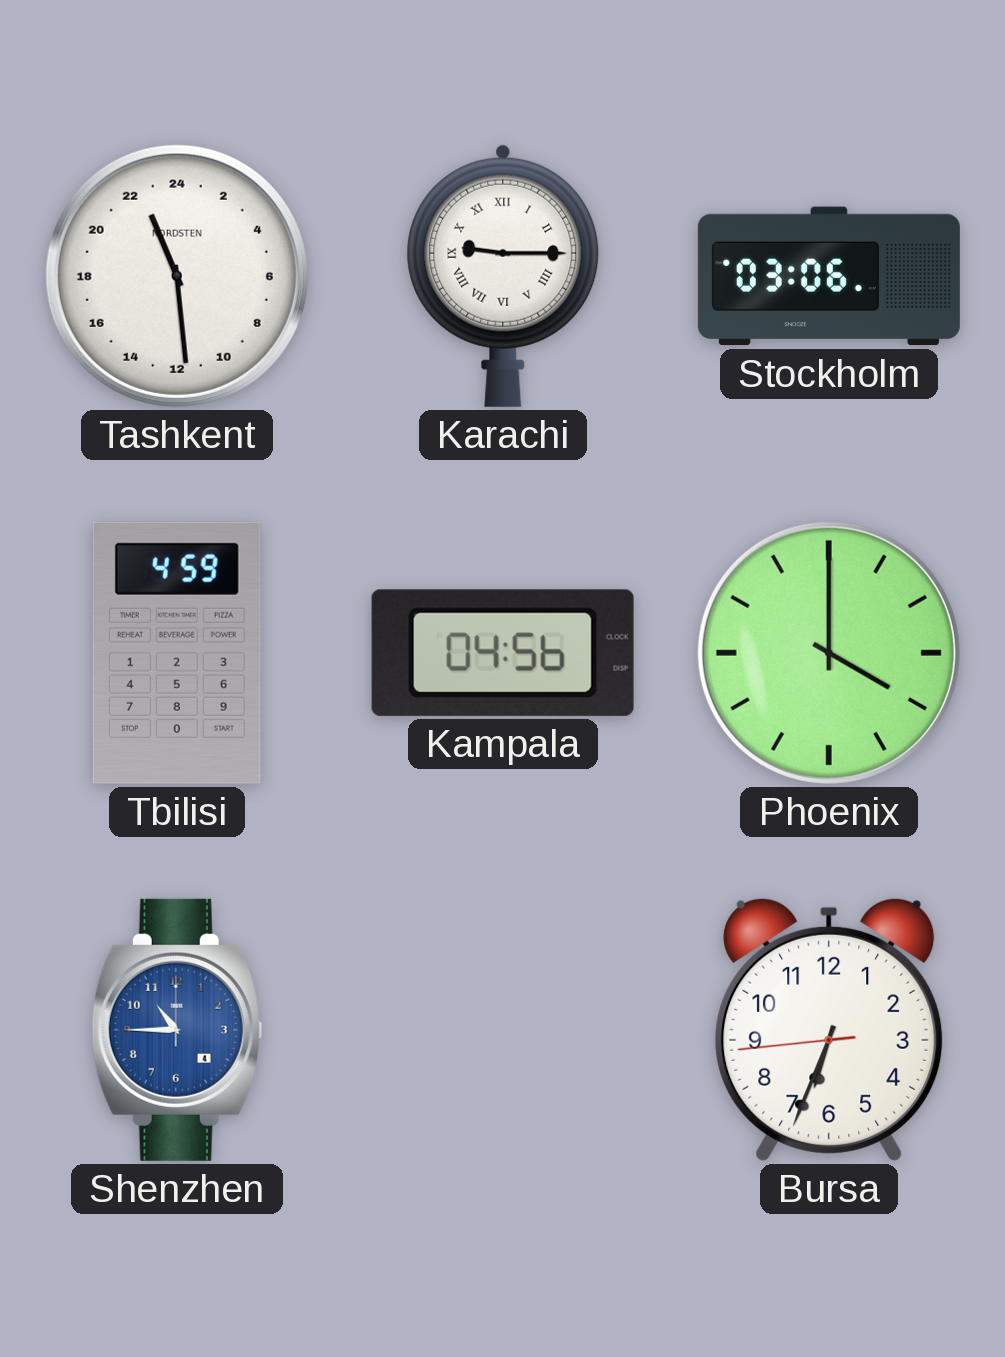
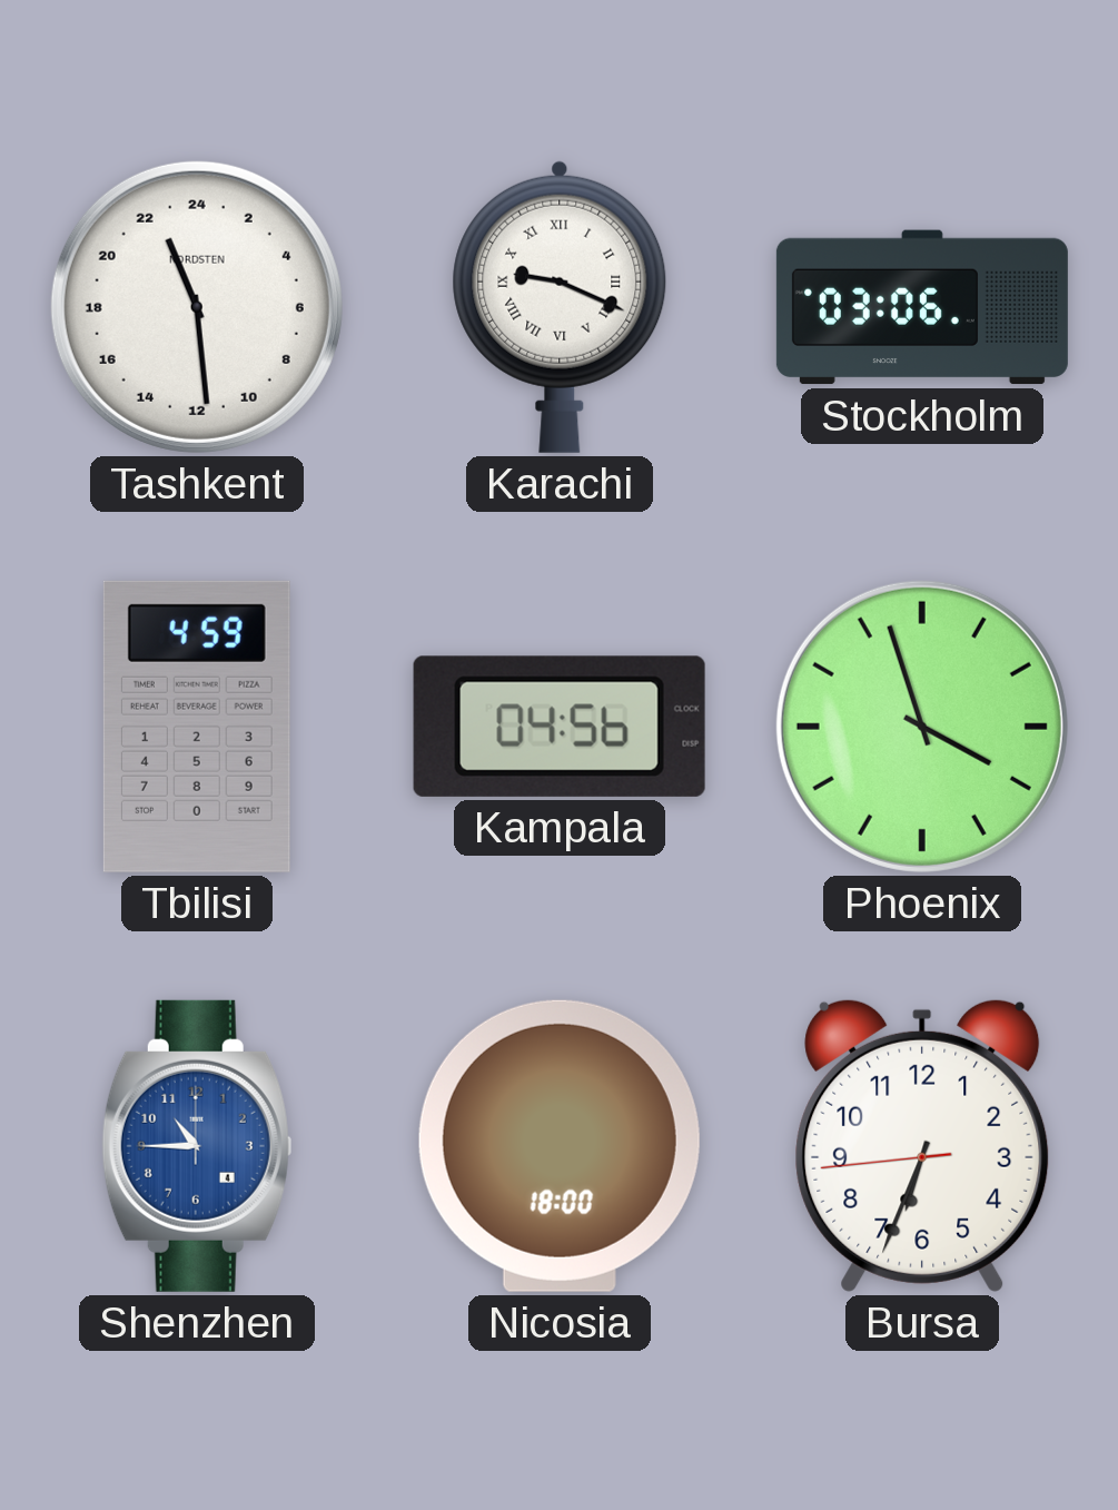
Karachi: 9:15 -> 9:19
Phoenix: 4:00 -> 3:57
Nicosia: none -> 18:00
